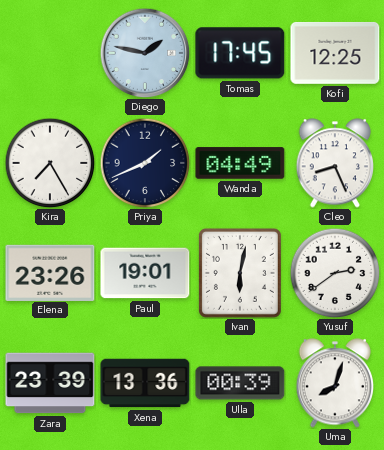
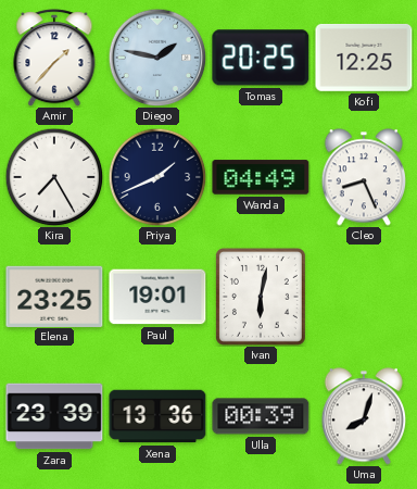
Amir: none -> 1:37
Tomas: 17:45 -> 20:25
Elena: 23:26 -> 23:25
Yusuf: 2:39 -> none
